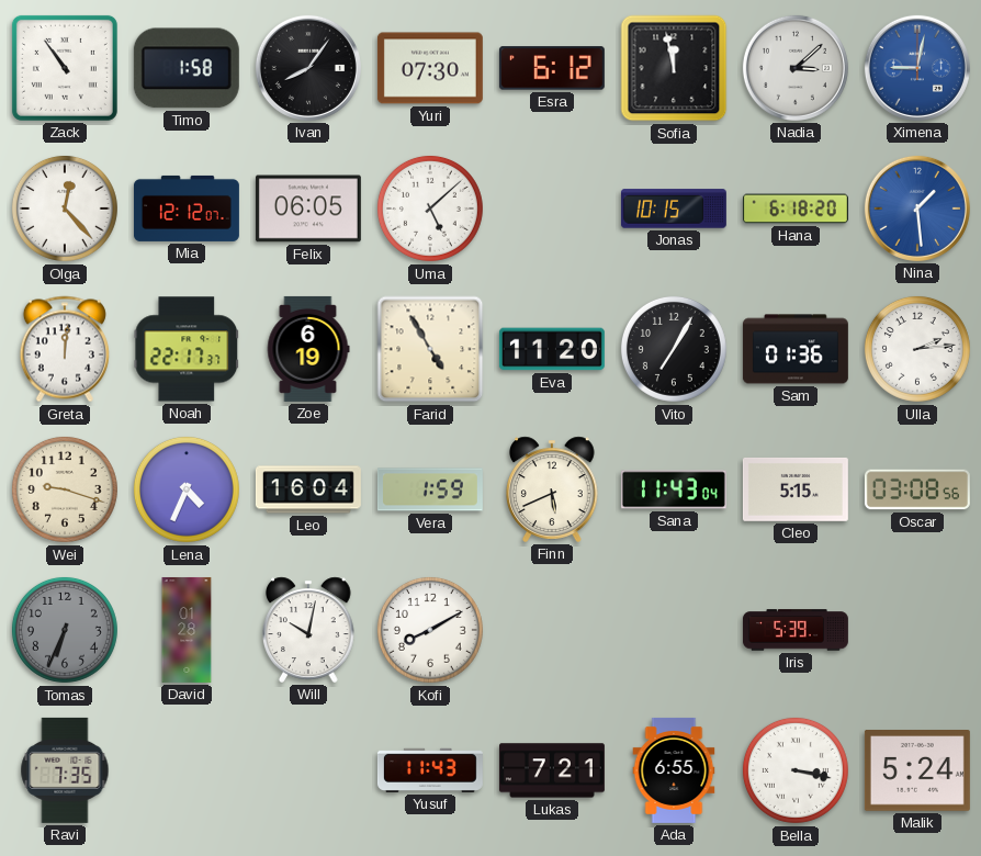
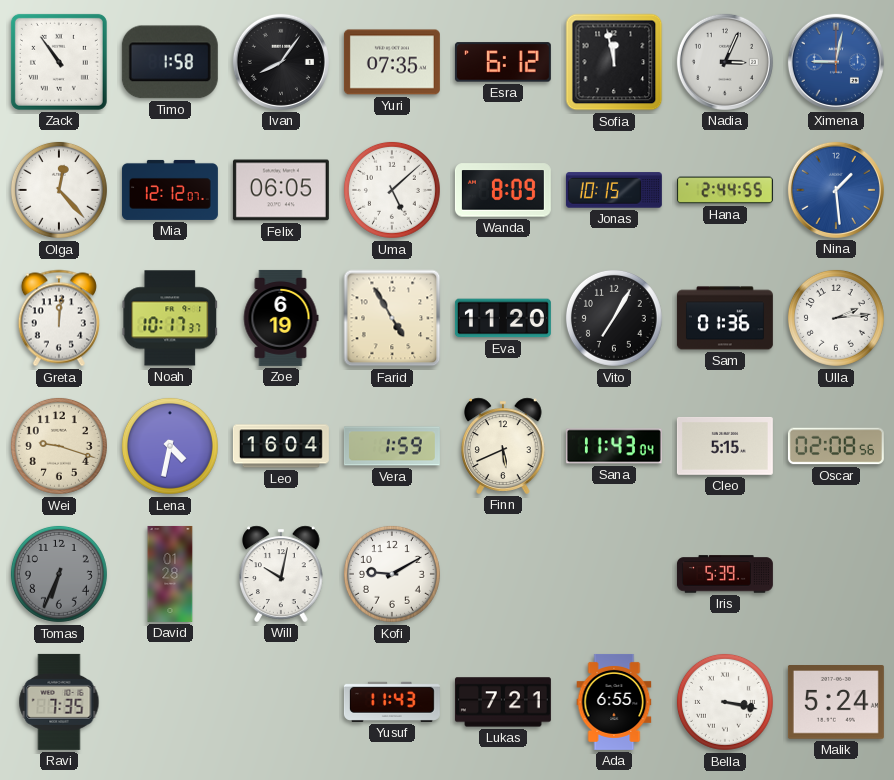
Yuri: 07:30 -> 07:35
Nadia: 3:08 -> 3:04
Wanda: none -> 8:09
Hana: 6:18 -> 2:44
Noah: 22:17 -> 10:17
Lena: 4:34 -> 4:32
Oscar: 03:08 -> 02:08
Kofi: 8:10 -> 9:10
